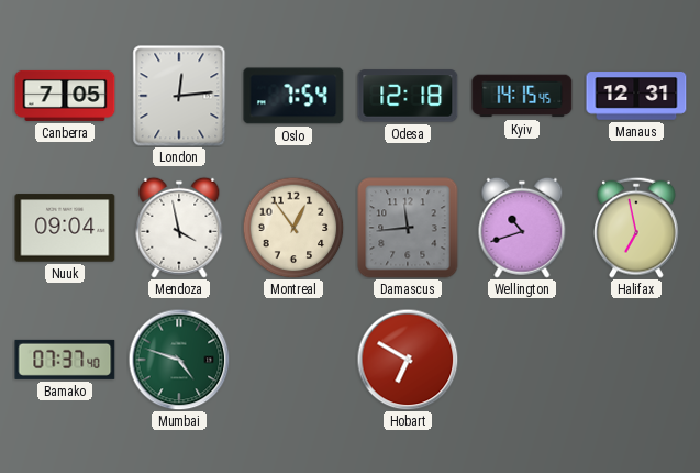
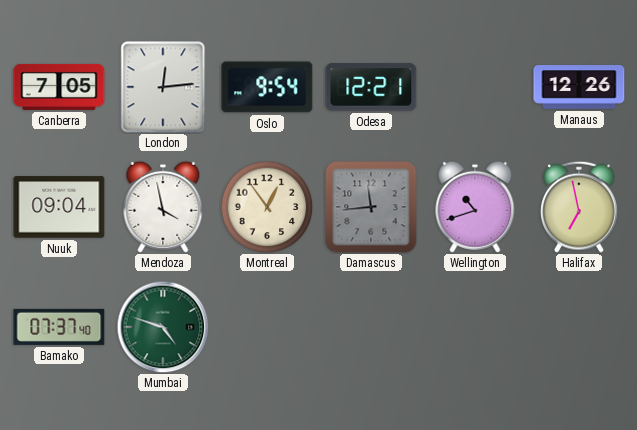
Oslo: 7:54 -> 9:54
Odesa: 12:18 -> 12:21
Kyiv: 14:15 -> none
Manaus: 12:31 -> 12:26
Hobart: 6:50 -> none
